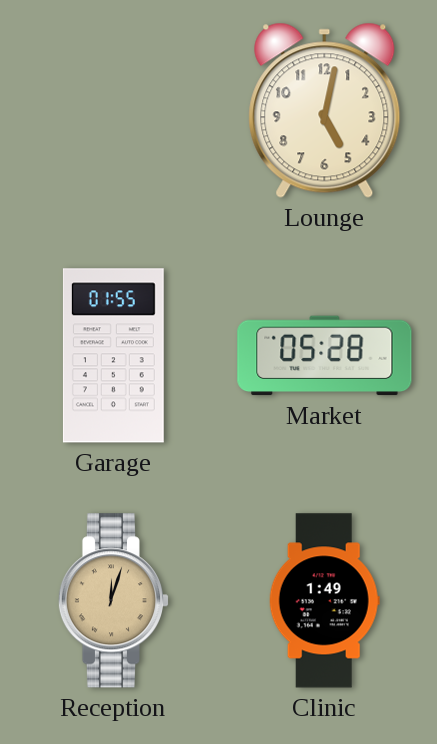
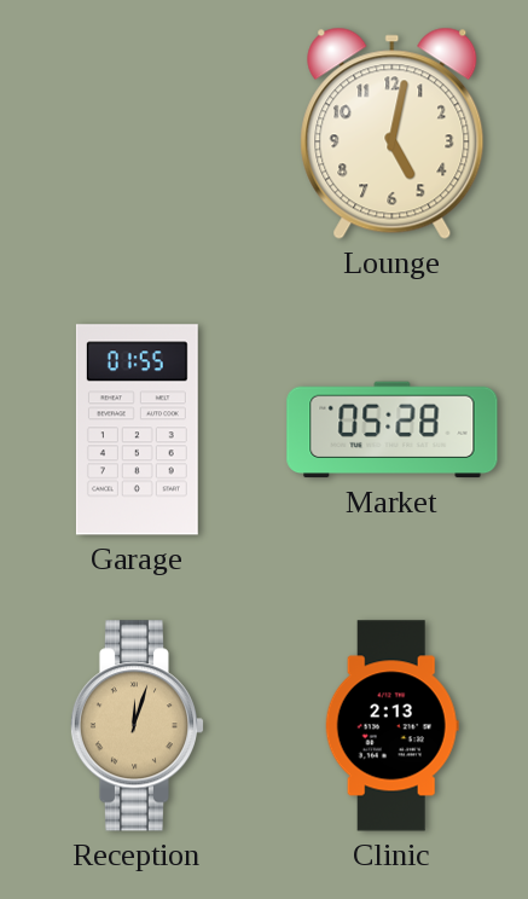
Clinic: 1:49 -> 2:13
